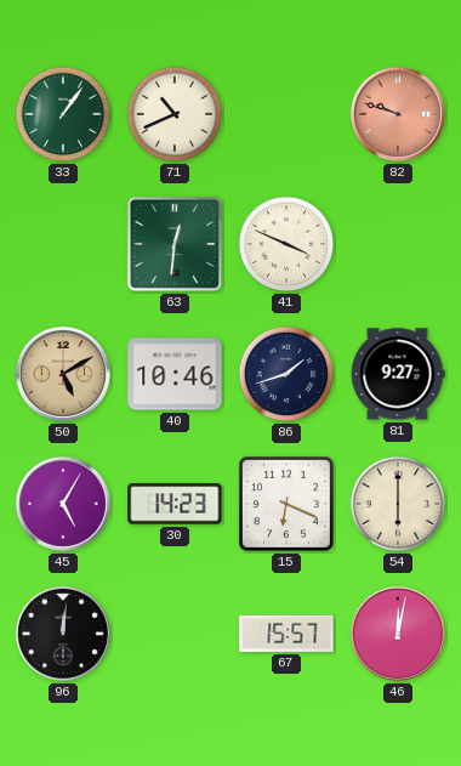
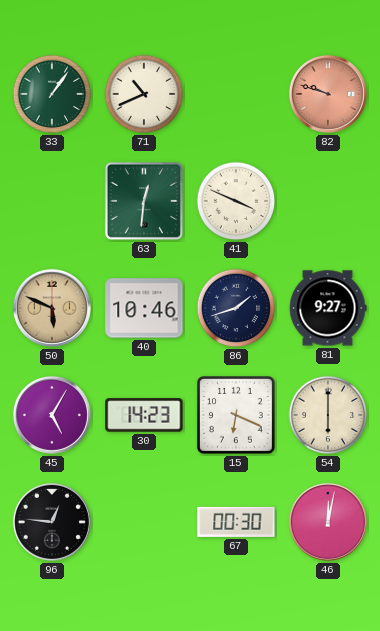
50: 5:10 -> 5:49
96: 12:01 -> 12:46
67: 15:57 -> 00:30
